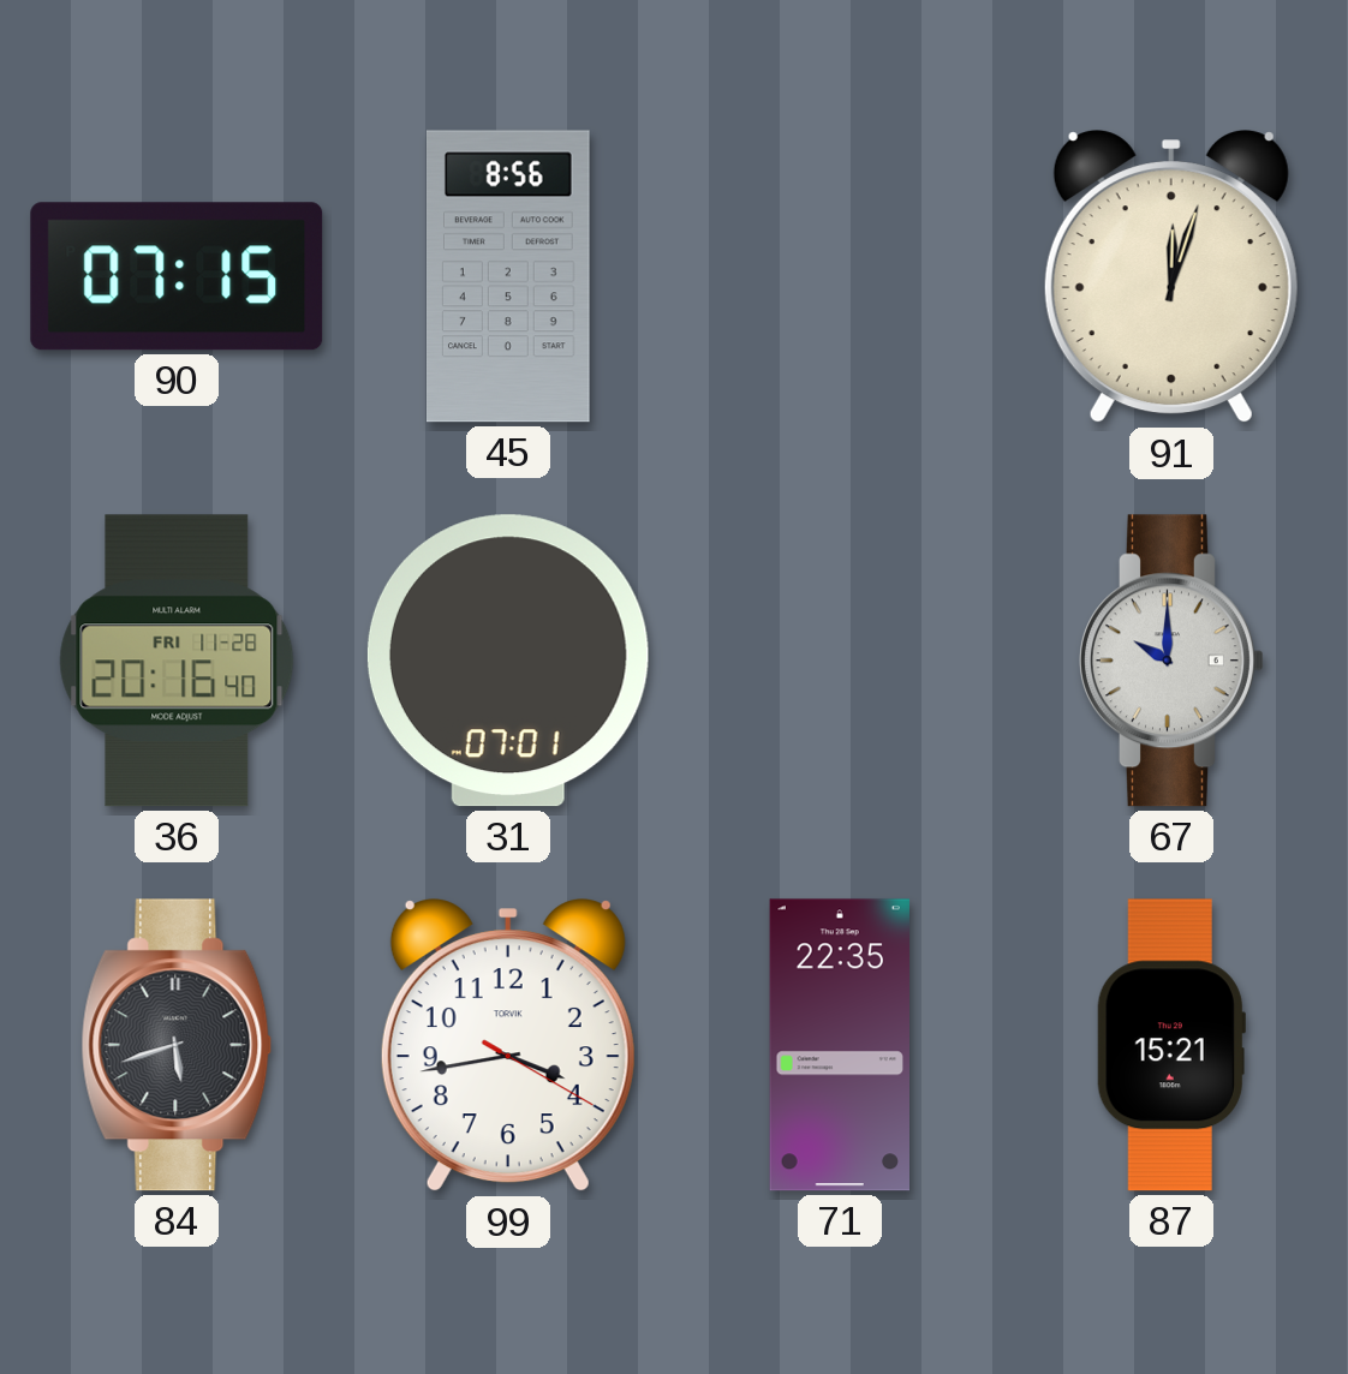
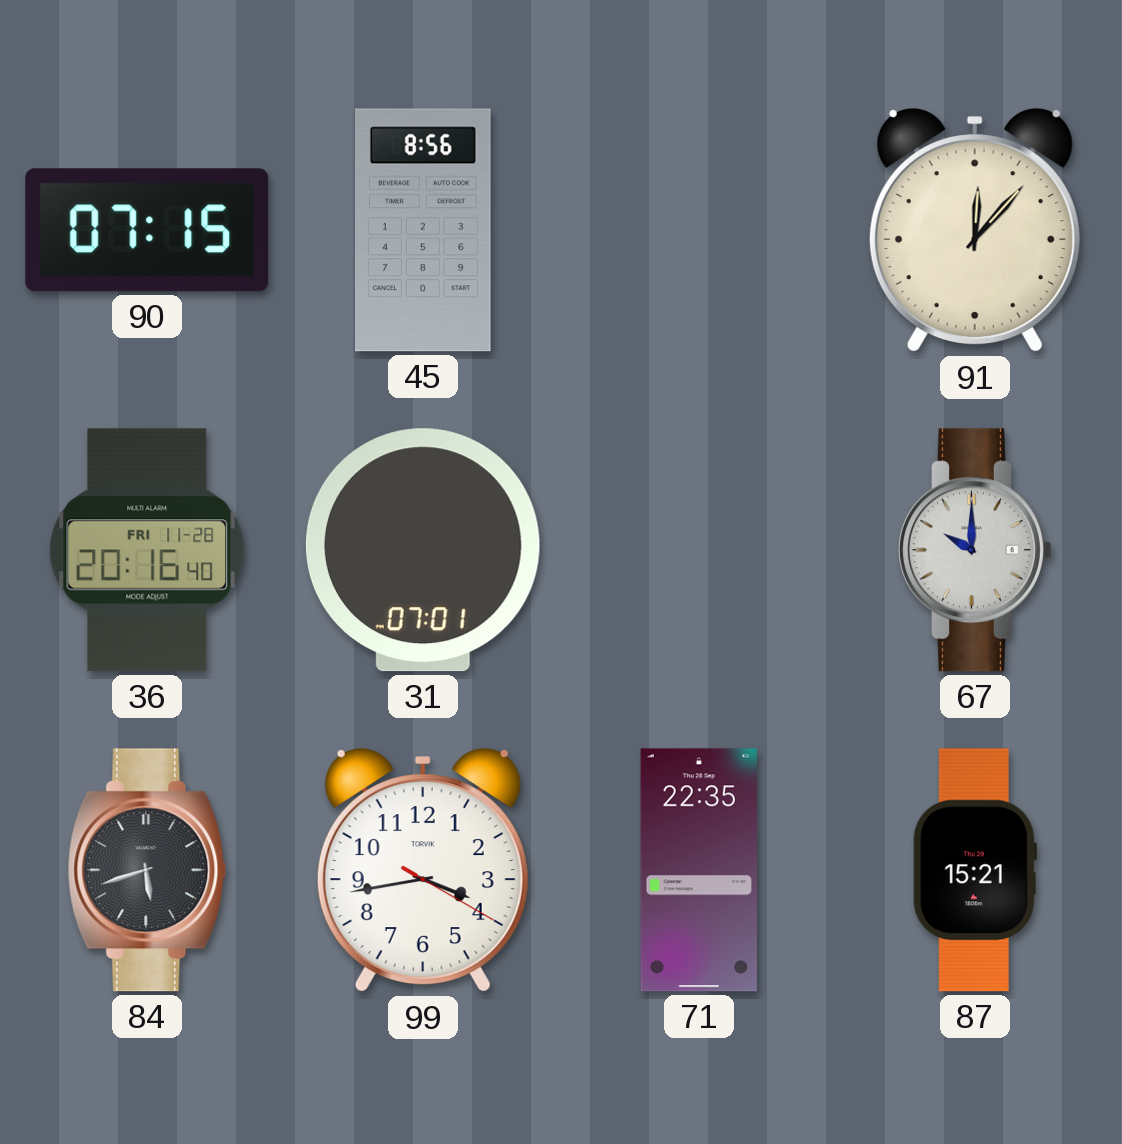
91: 12:03 -> 12:07
